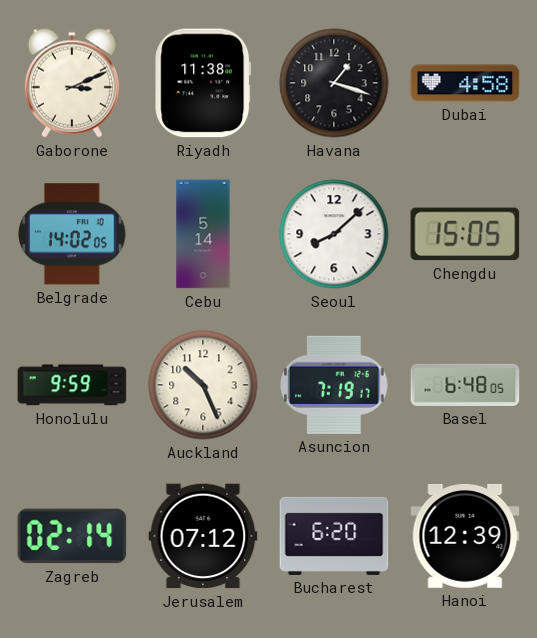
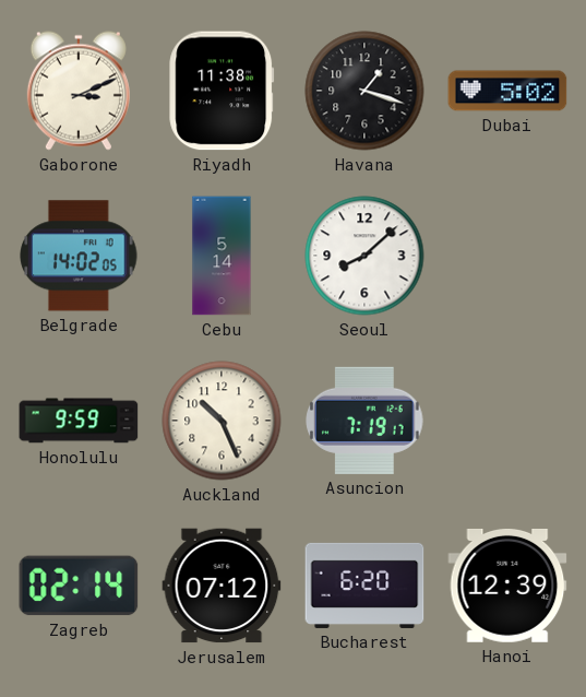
Dubai: 4:58 -> 5:02
Chengdu: 15:05 -> none
Basel: 6:48 -> none
